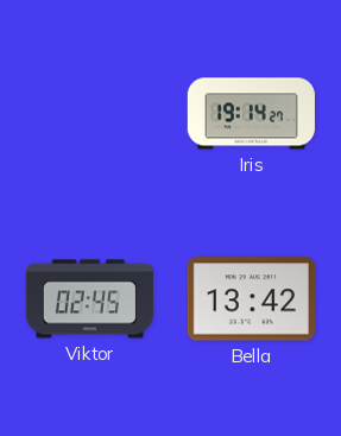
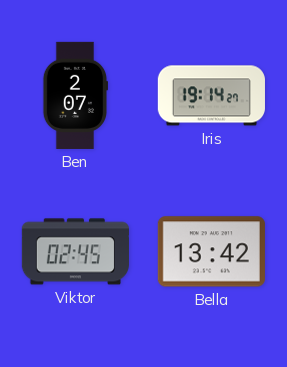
Ben: none -> 2:07
